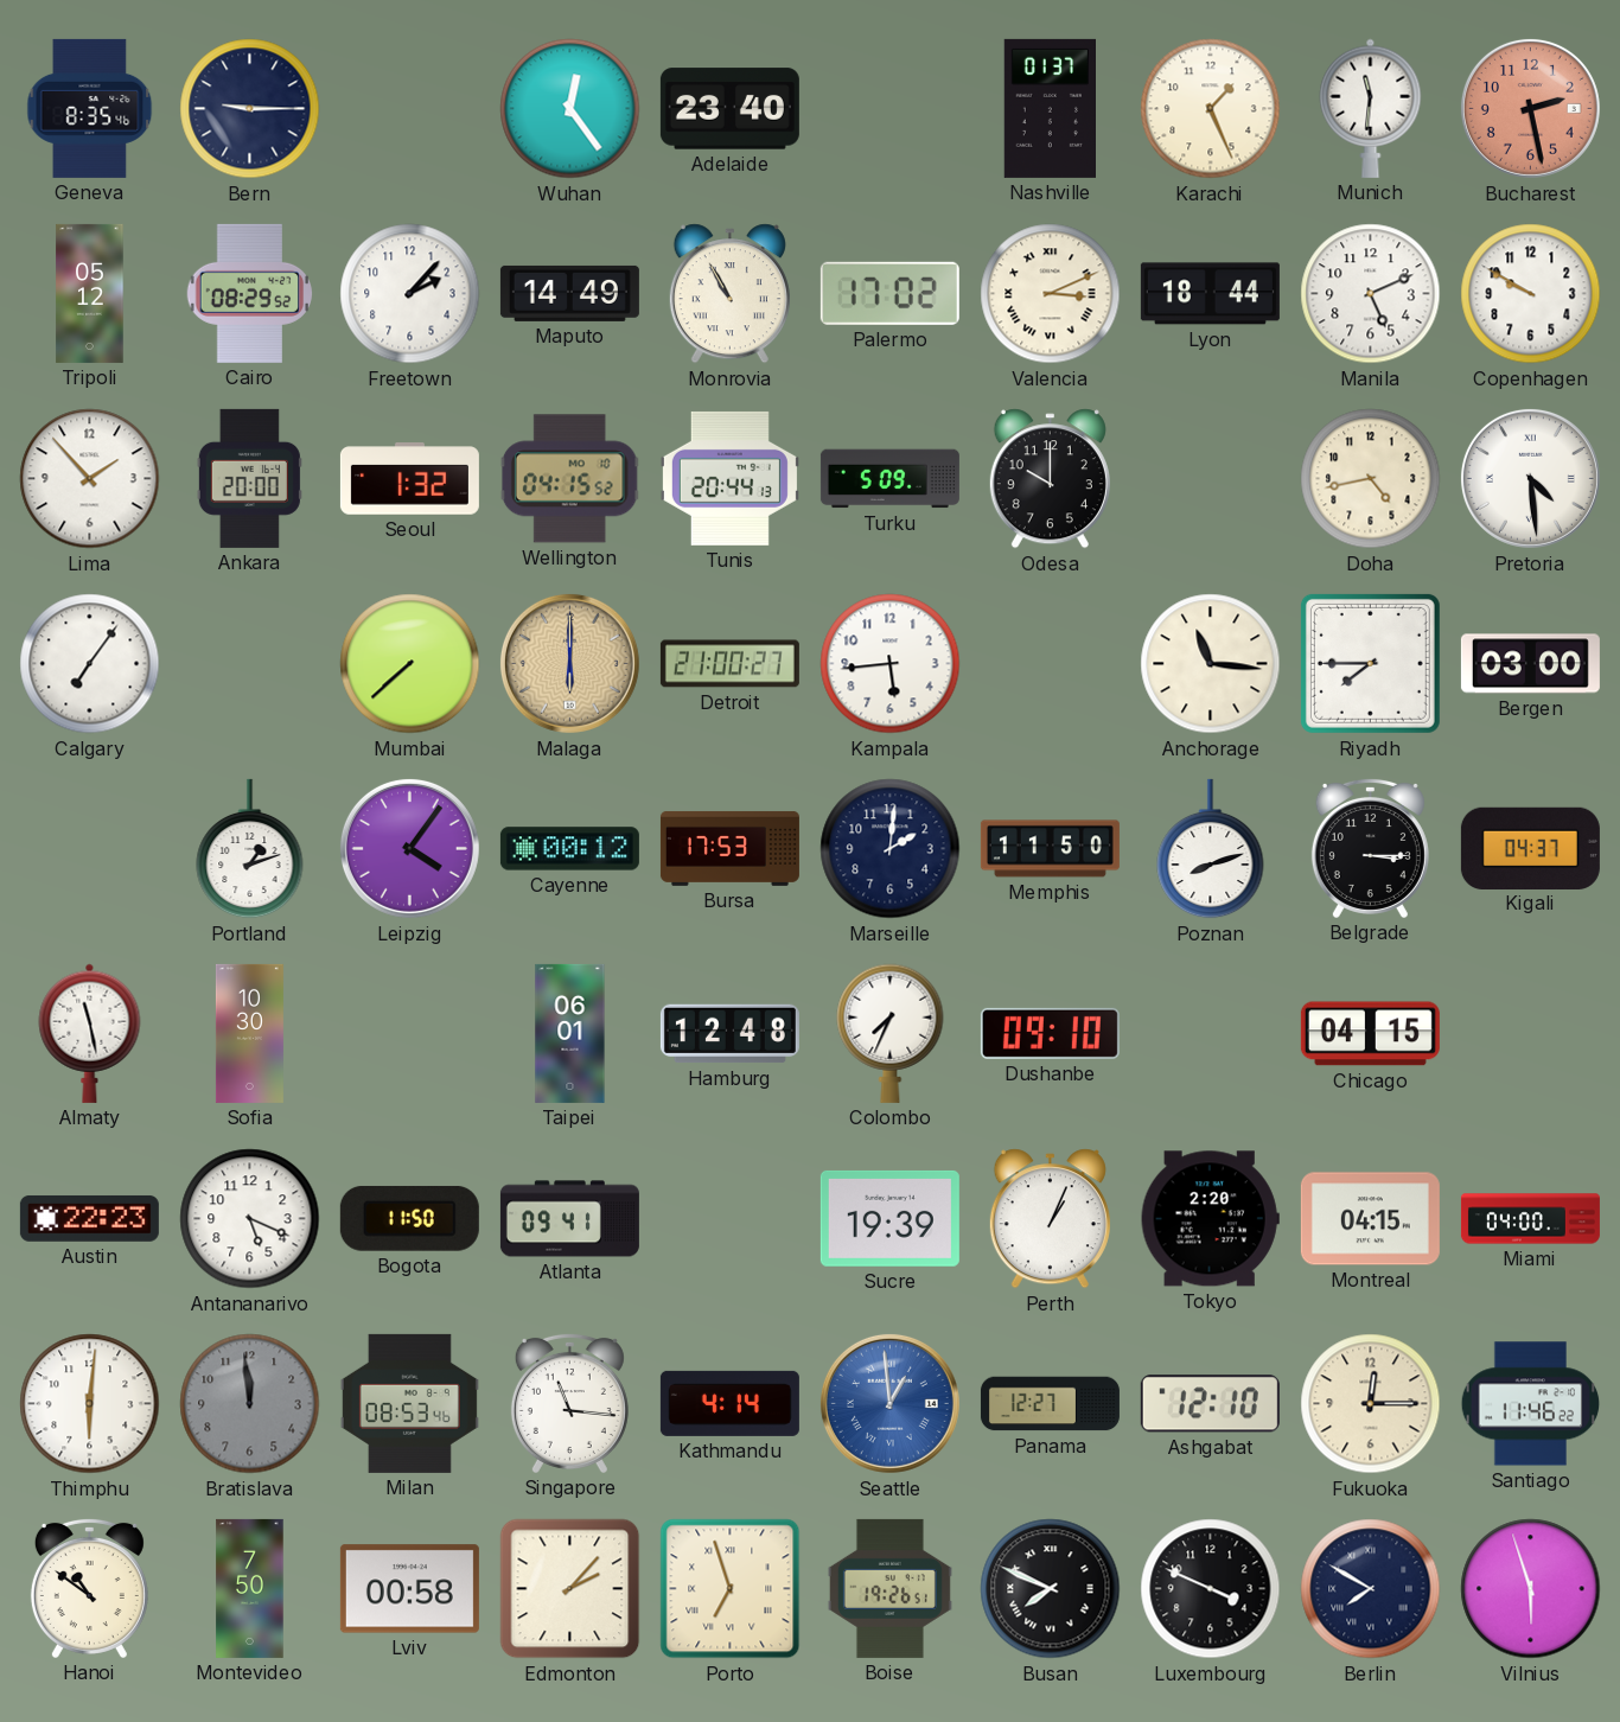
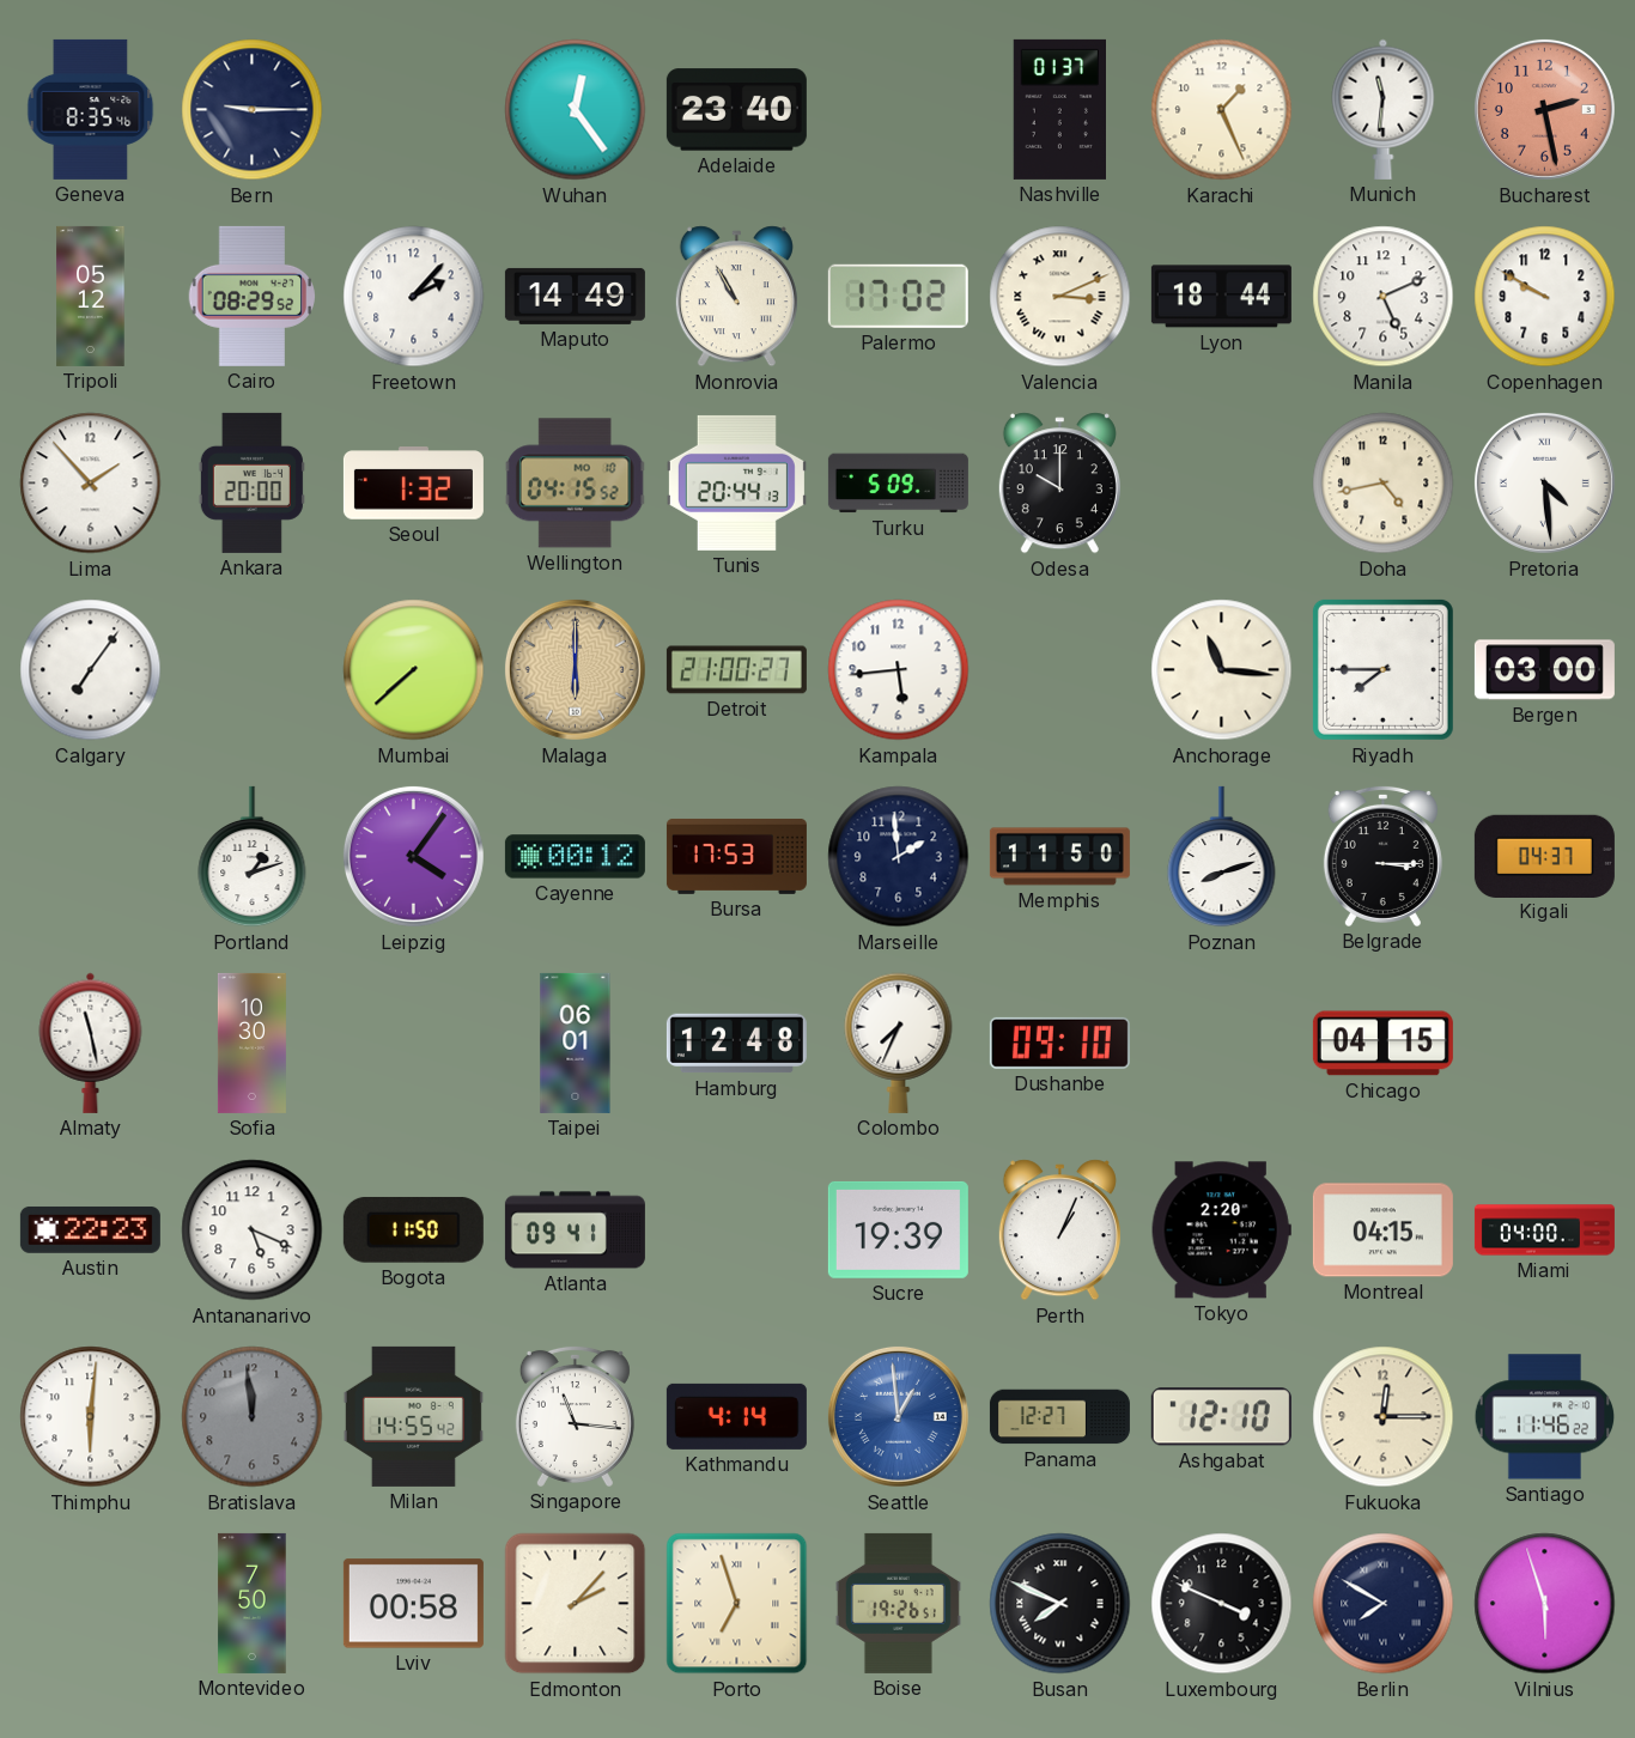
Marseille: 2:01 -> 1:59
Milan: 08:53 -> 14:55
Hanoi: 10:51 -> none
